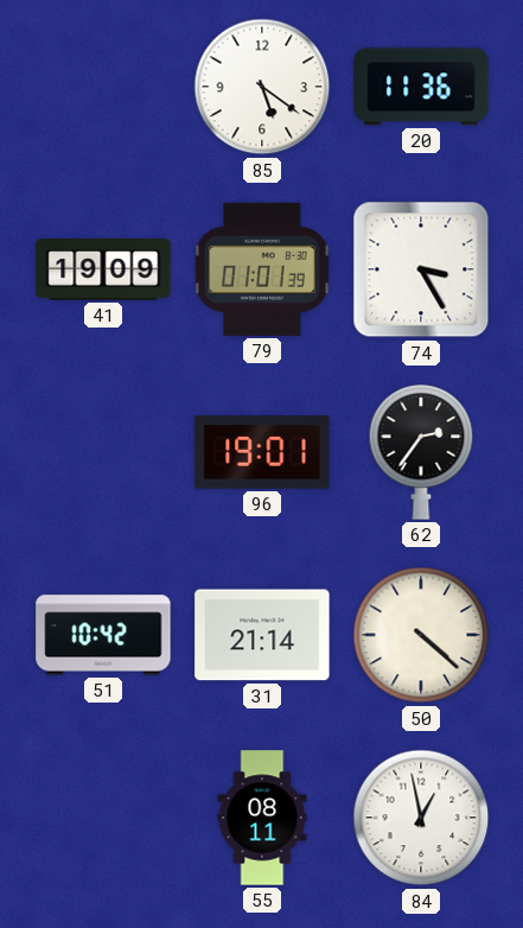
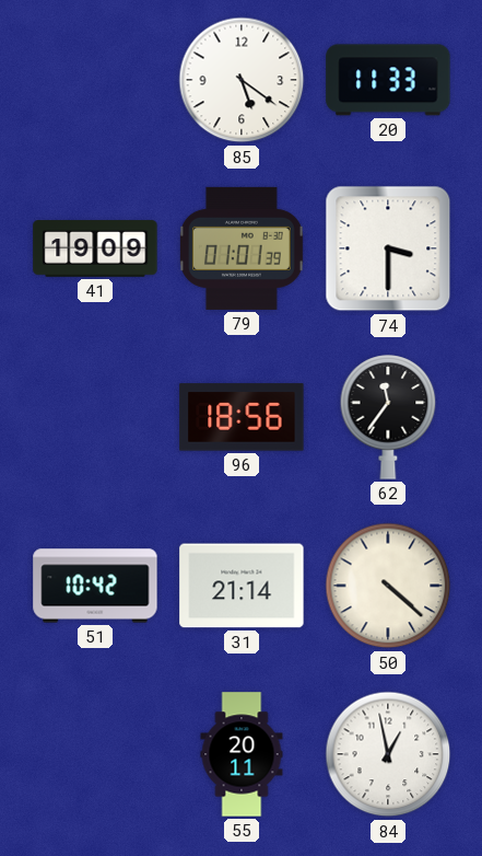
20: 11:36 -> 11:33
74: 3:25 -> 3:30
96: 19:01 -> 18:56
62: 2:36 -> 11:36
55: 08:11 -> 20:11
